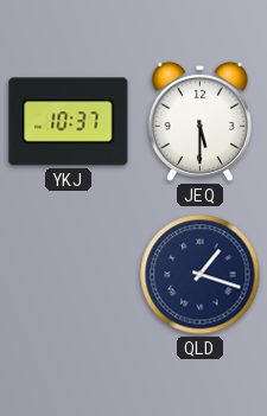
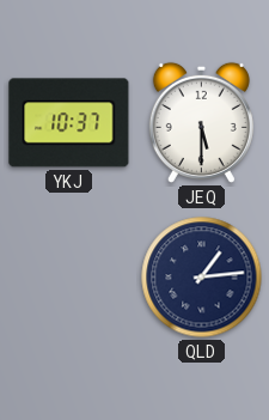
QLD: 1:18 -> 1:14
